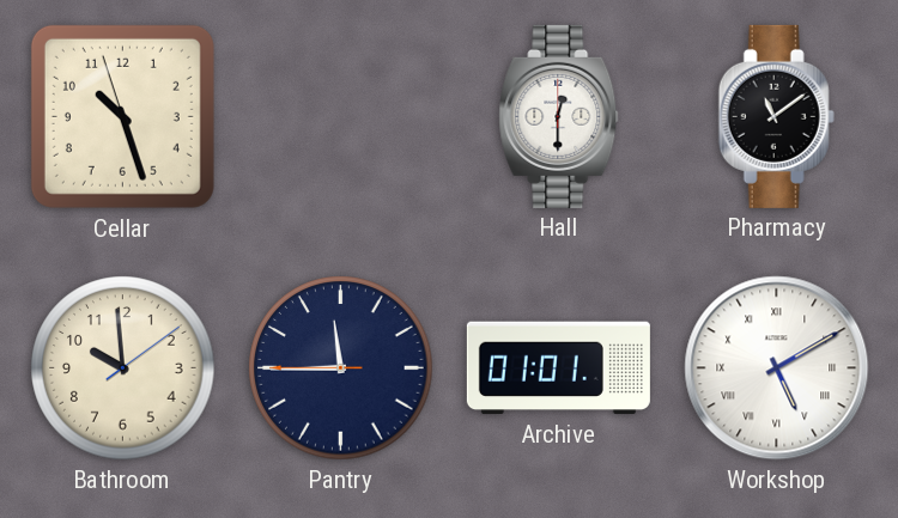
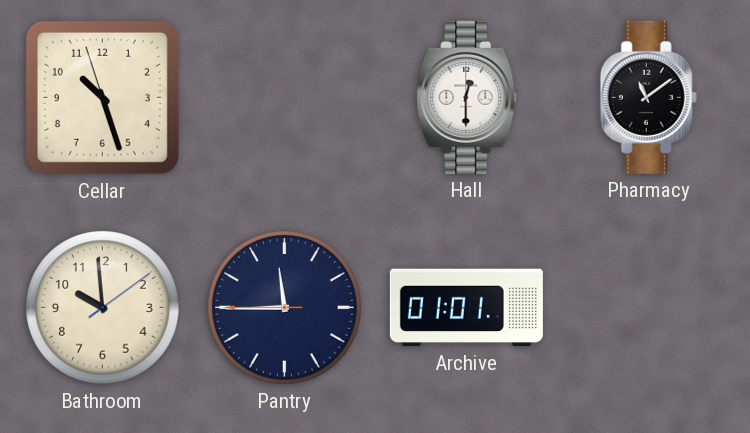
Workshop: 5:10 -> none
